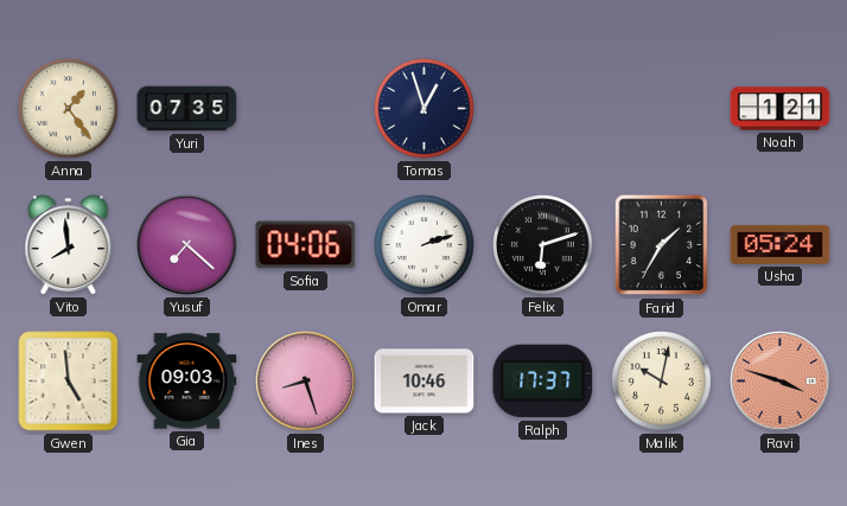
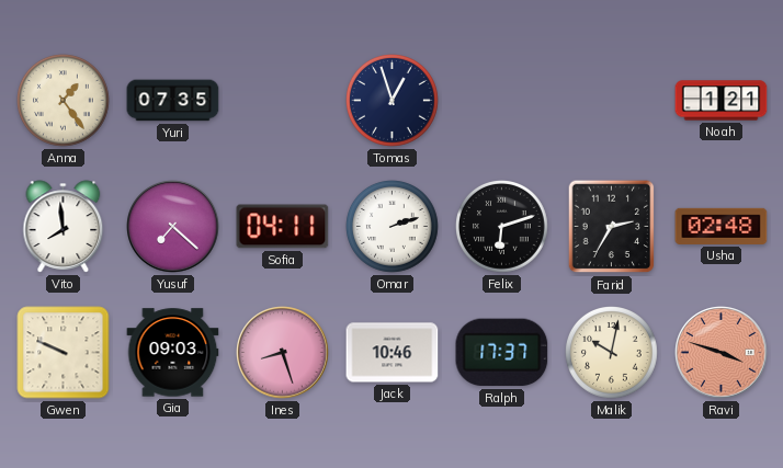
Sofia: 04:06 -> 04:11
Farid: 1:35 -> 2:35
Usha: 05:24 -> 02:48
Gwen: 4:59 -> 9:49
